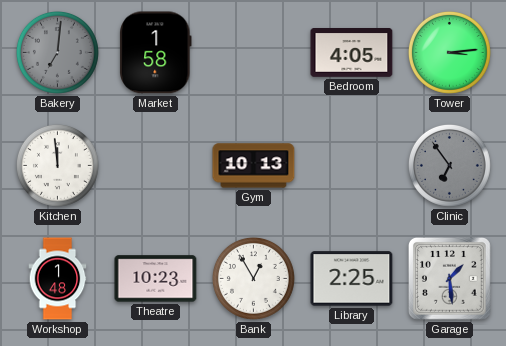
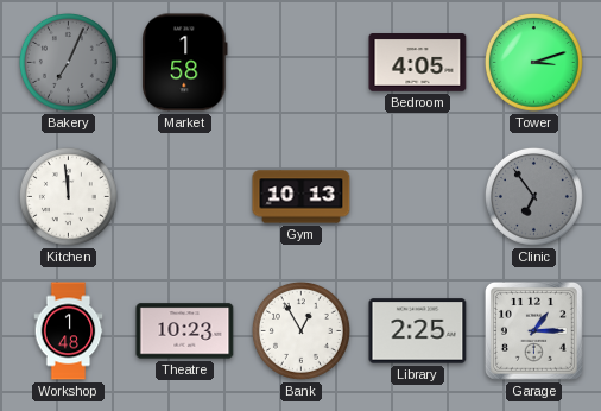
Bakery: 7:01 -> 7:04
Tower: 3:14 -> 3:12
Garage: 1:29 -> 1:15
